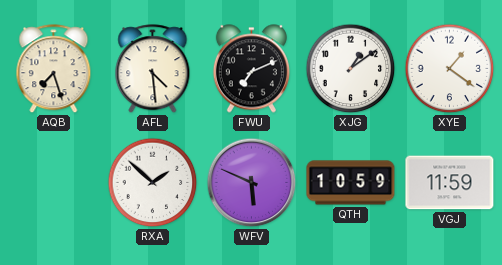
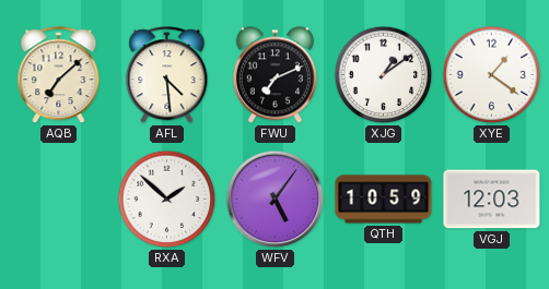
AQB: 7:27 -> 7:08
WFV: 5:49 -> 5:06
VGJ: 11:59 -> 12:03
